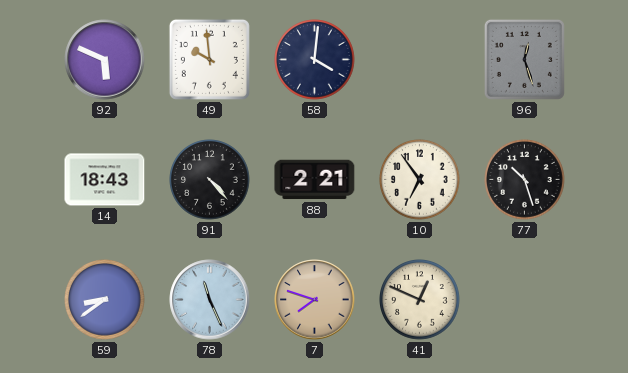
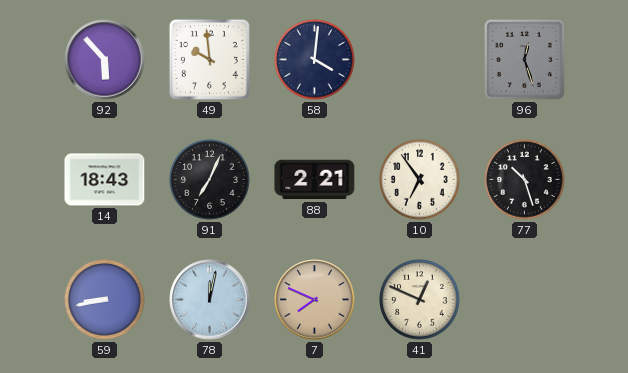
92: 5:49 -> 5:53
91: 4:23 -> 7:04
59: 8:39 -> 8:43
78: 11:26 -> 12:02
7: 7:48 -> 7:49
